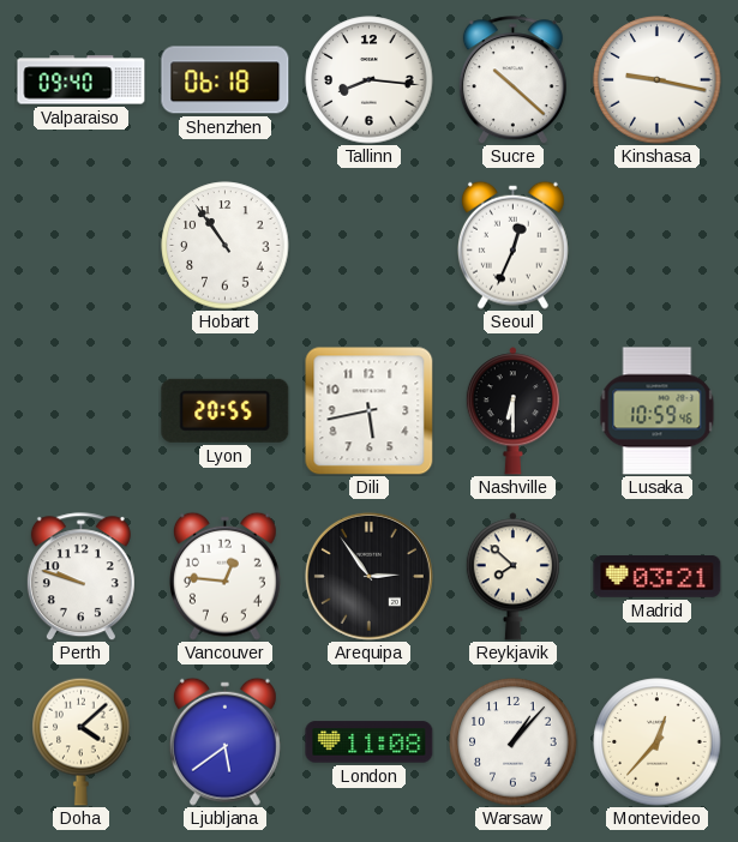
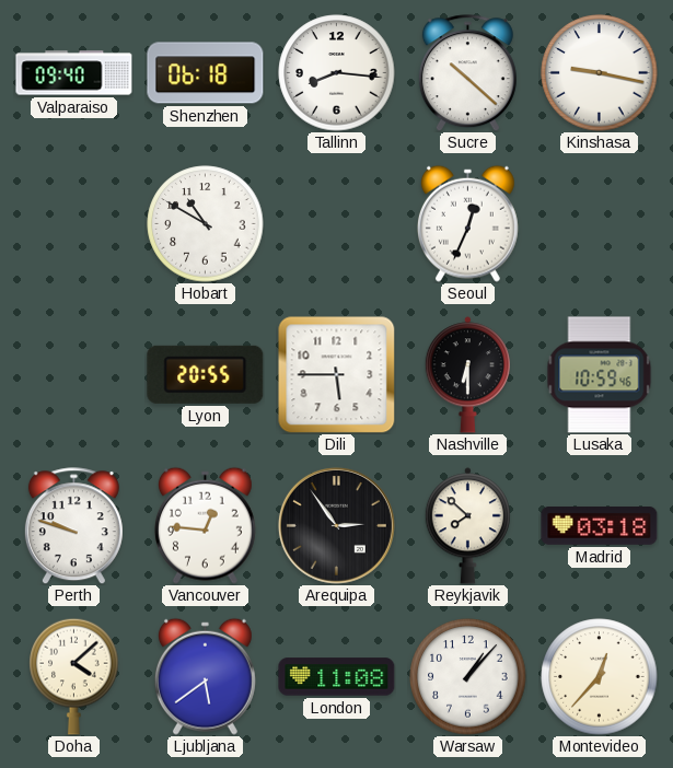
Hobart: 10:54 -> 10:50
Dili: 5:43 -> 5:45
Madrid: 03:21 -> 03:18
